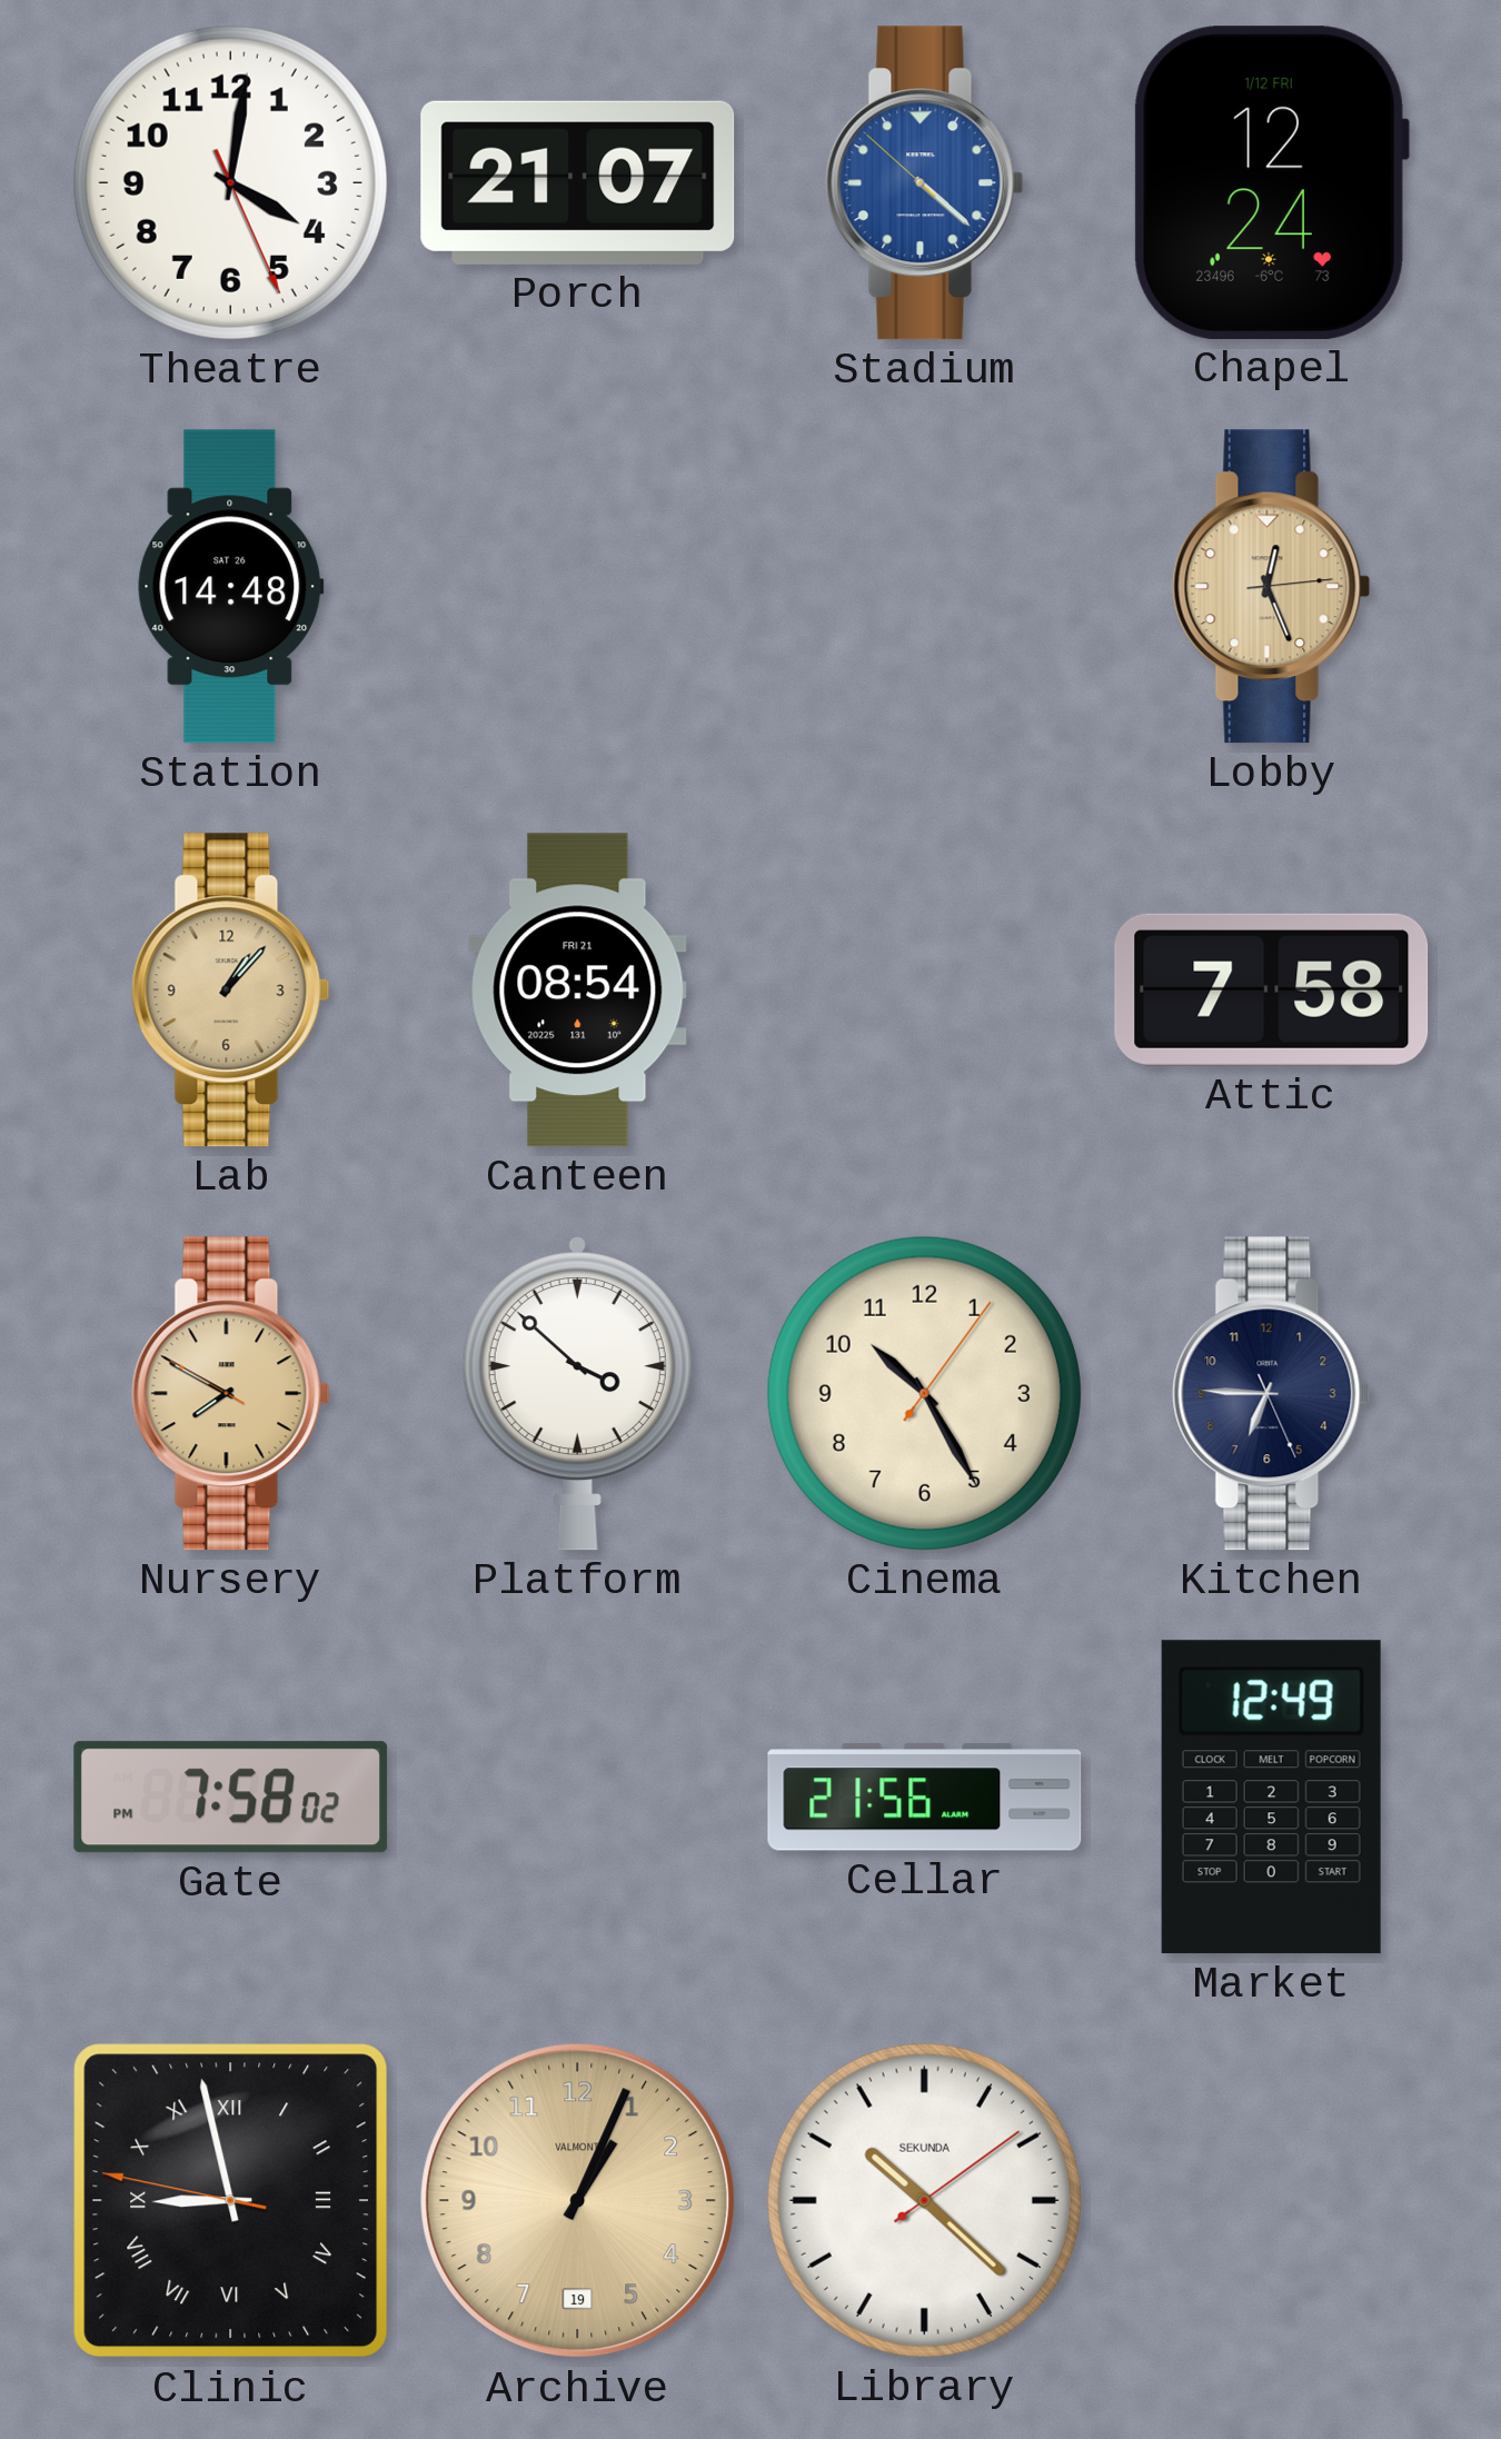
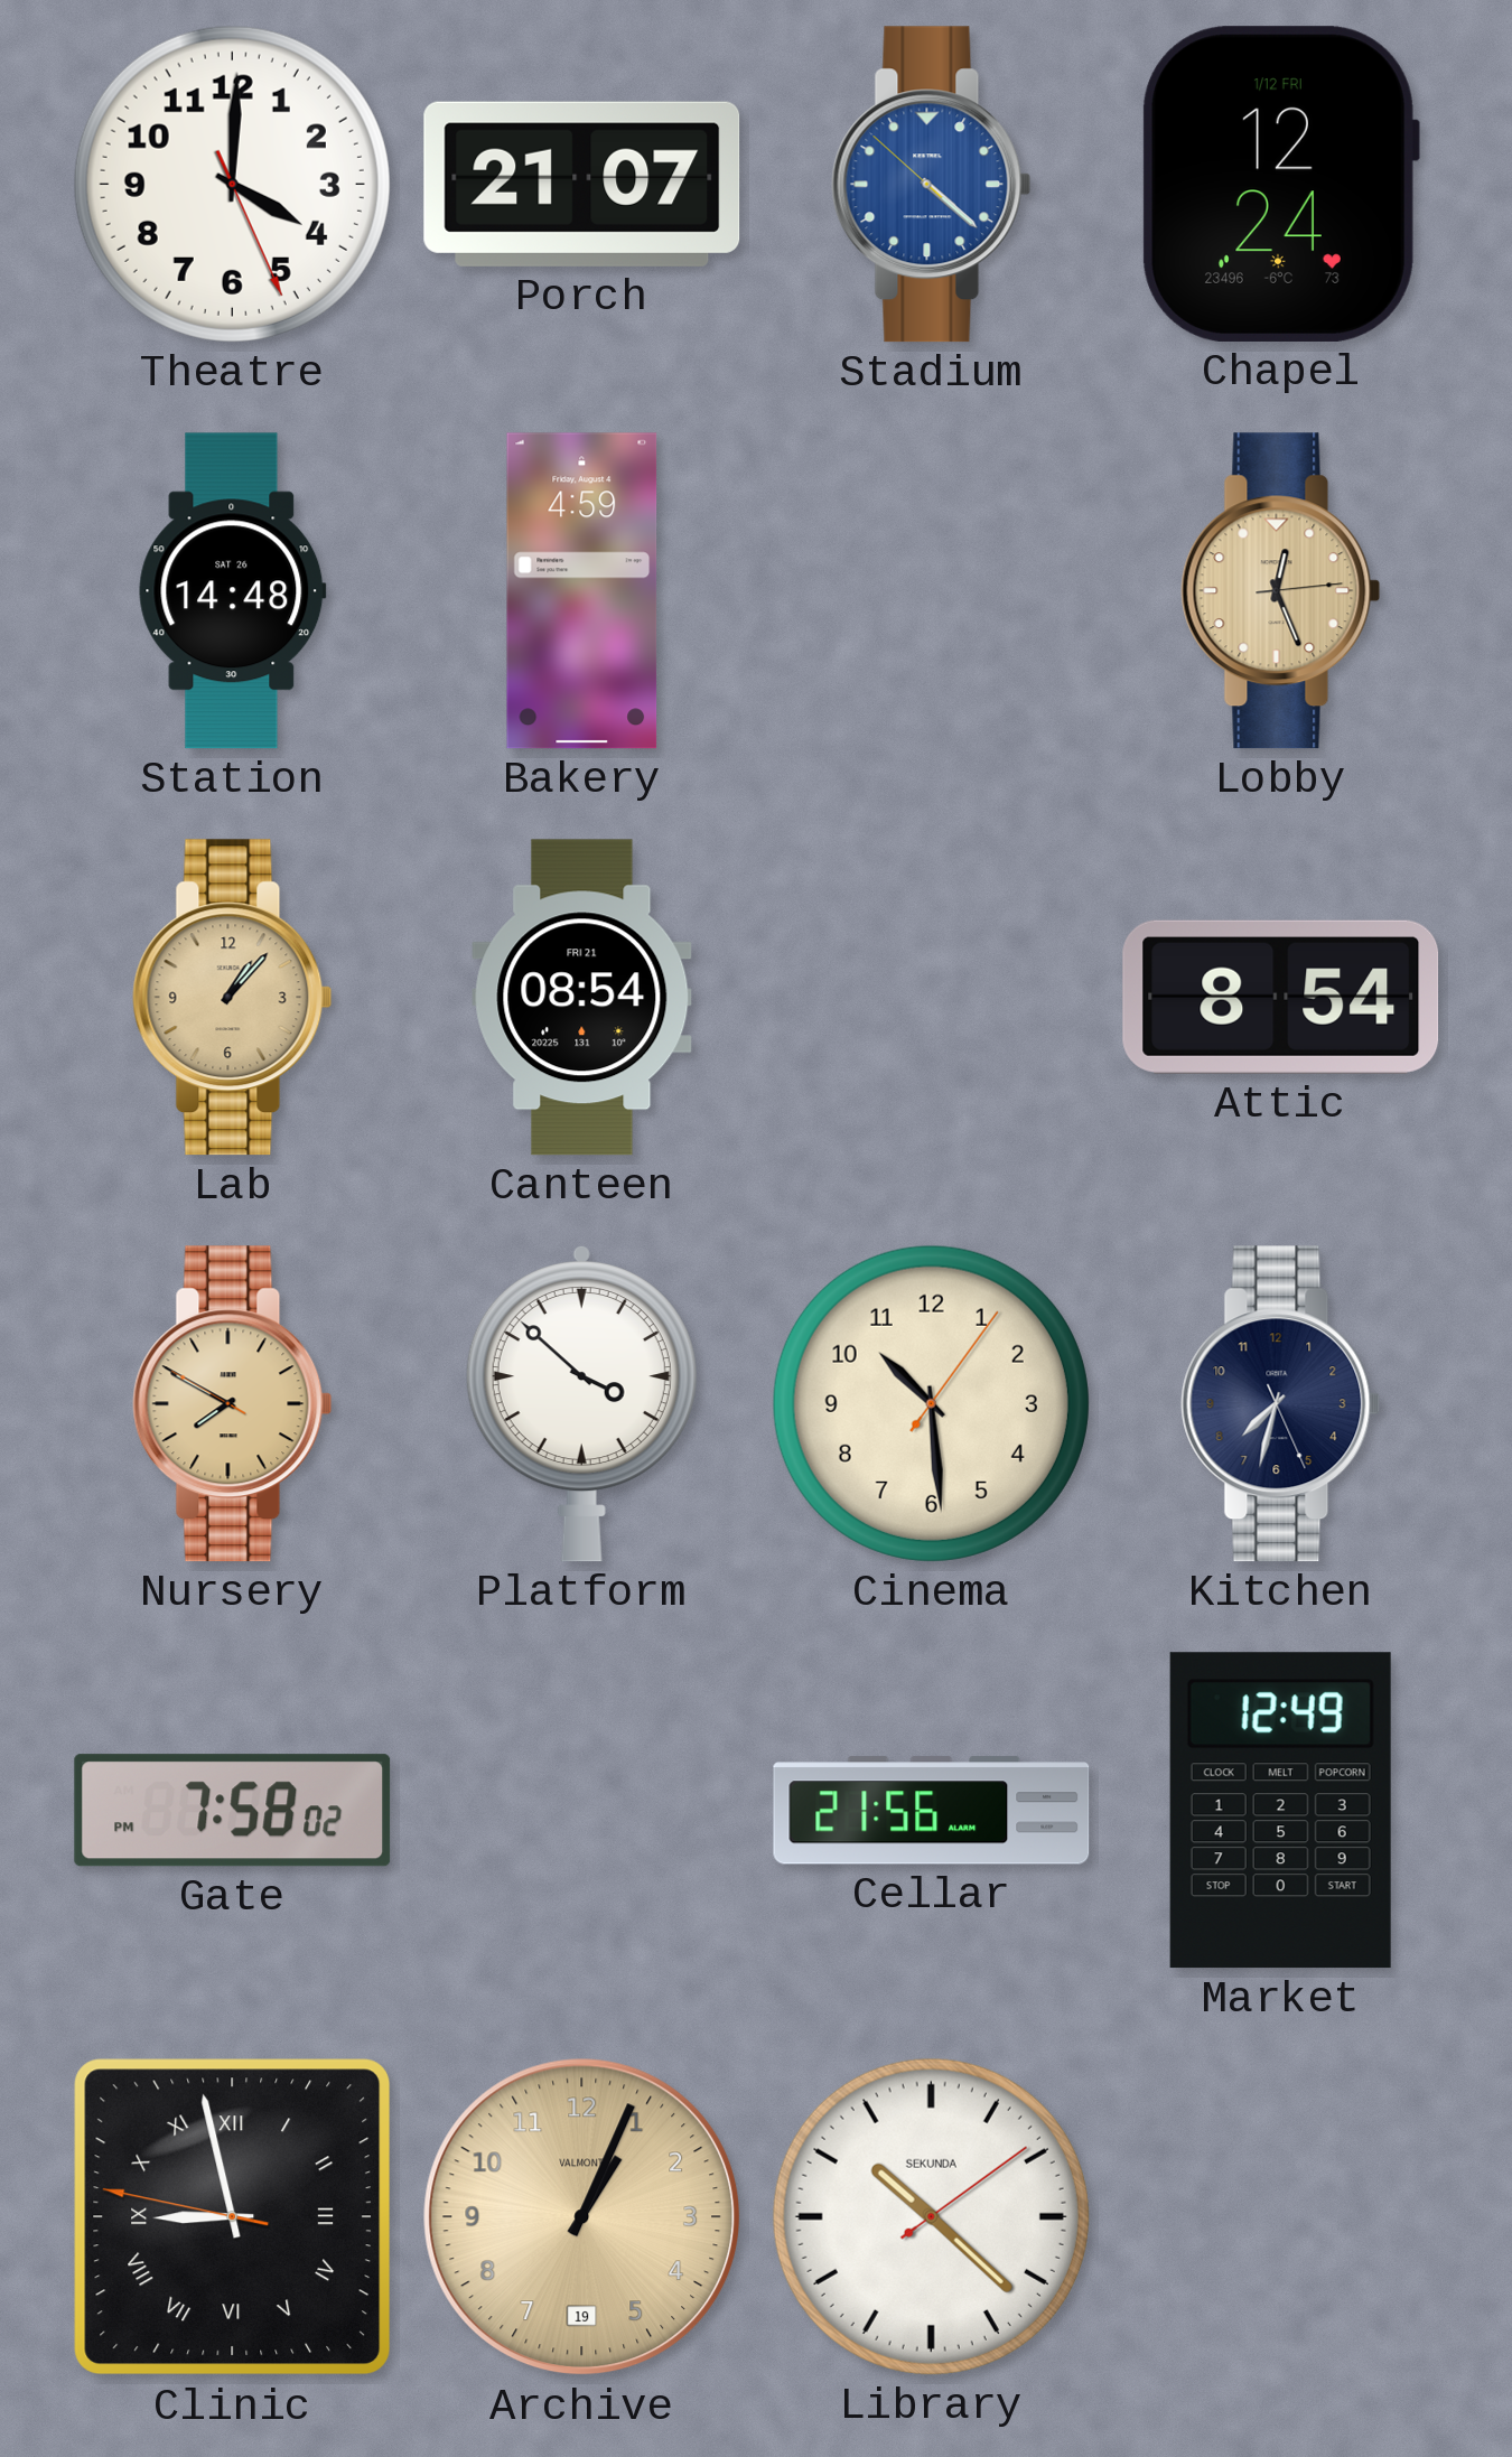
Theatre: 4:01 -> 4:00
Bakery: none -> 4:59
Attic: 7:58 -> 8:54
Cinema: 10:25 -> 10:29
Kitchen: 6:45 -> 7:32
